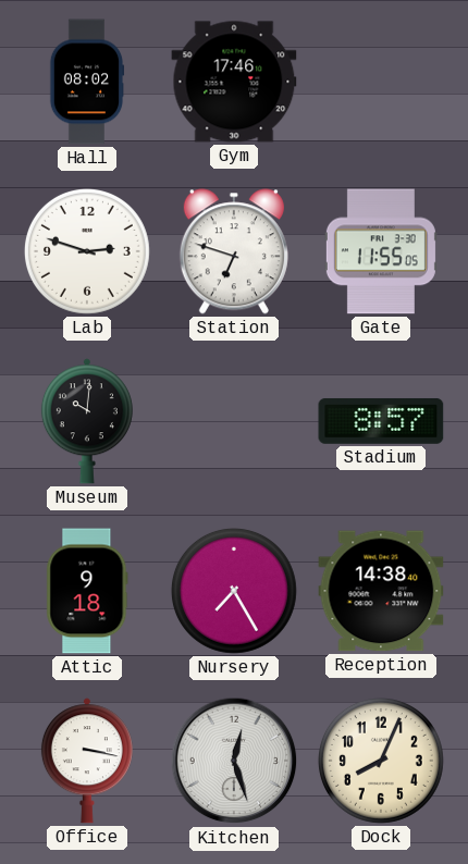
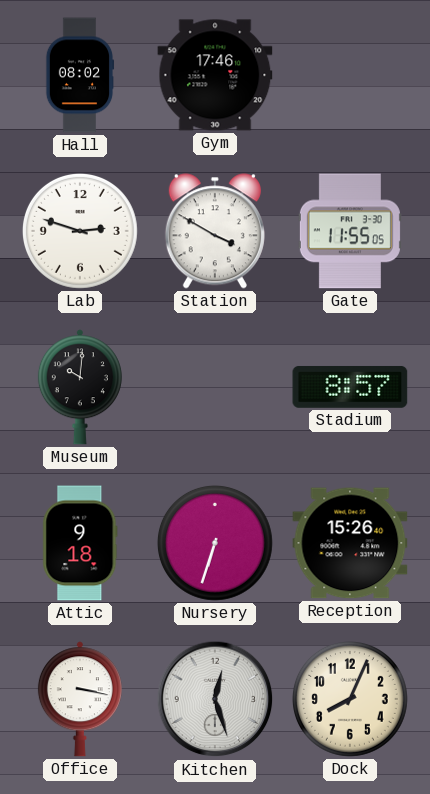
Station: 6:48 -> 3:50
Nursery: 7:25 -> 6:33
Reception: 14:38 -> 15:26
